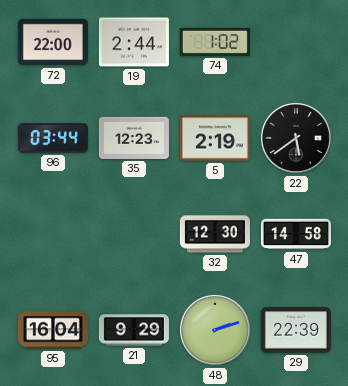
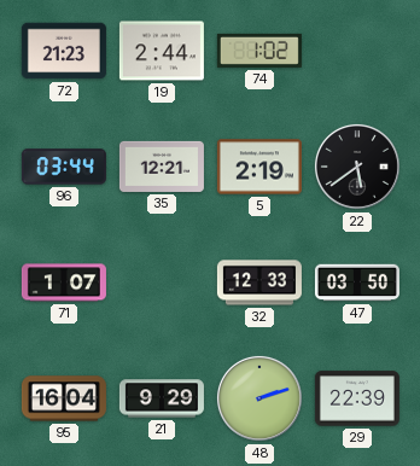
72: 22:00 -> 21:23
35: 12:23 -> 12:21
71: none -> 1:07
32: 12:30 -> 12:33
47: 14:58 -> 03:50
